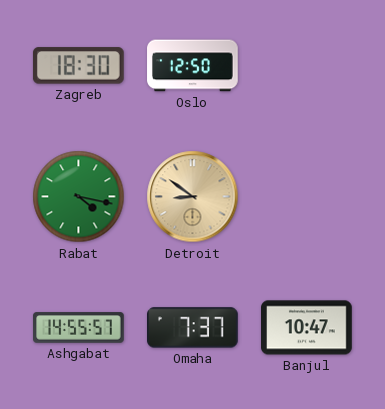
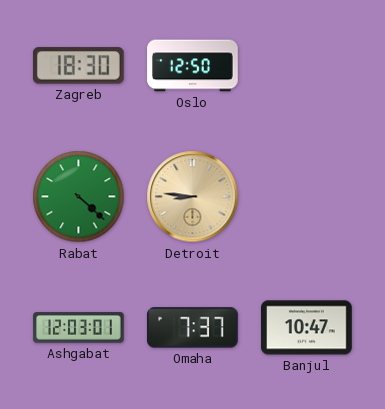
Rabat: 4:17 -> 4:22
Detroit: 8:51 -> 8:46
Ashgabat: 14:55 -> 12:03
